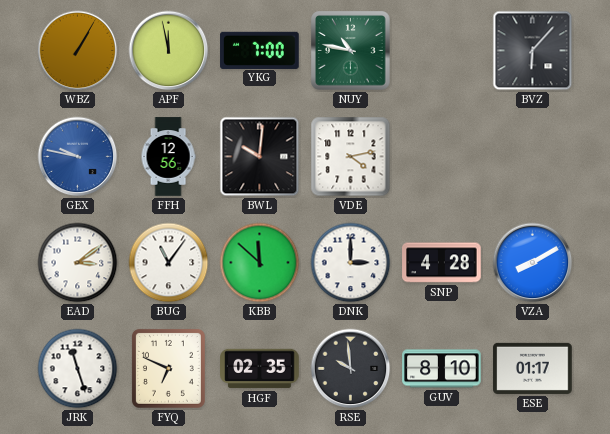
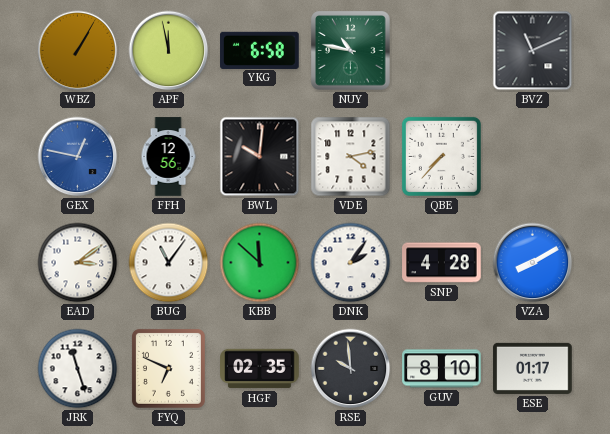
YKG: 7:00 -> 6:58
BVZ: 6:07 -> 11:11
GEX: 9:47 -> 12:47
QBE: none -> 7:37
DNK: 3:00 -> 2:06
